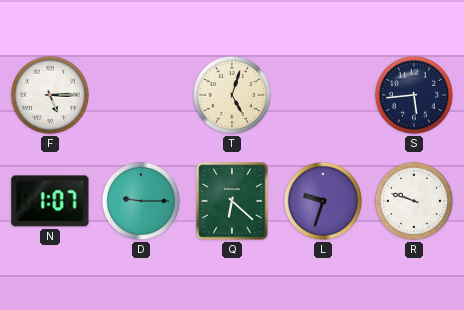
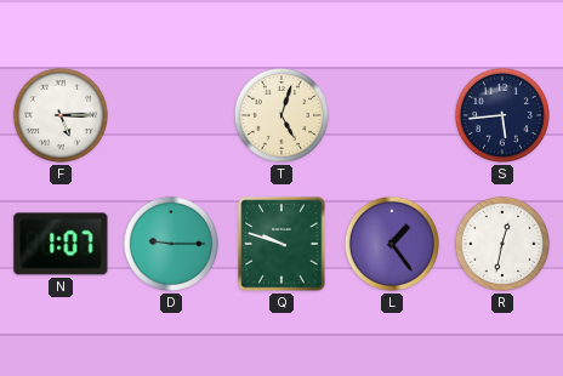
Q: 6:22 -> 9:48
L: 9:33 -> 1:24
R: 9:48 -> 12:32
